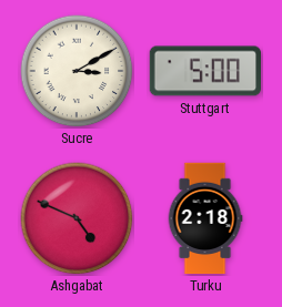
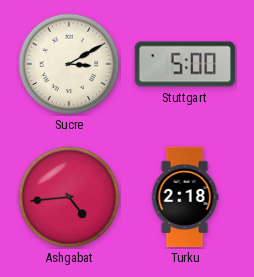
Ashgabat: 4:49 -> 4:44
